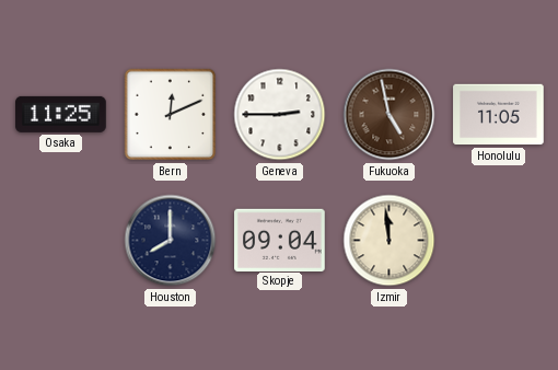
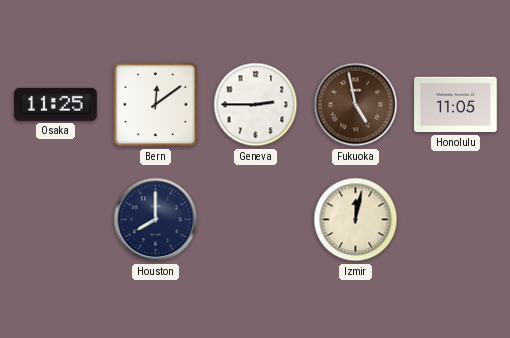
Bern: 12:11 -> 12:09
Skopje: 09:04 -> none
Izmir: 11:59 -> 12:02
